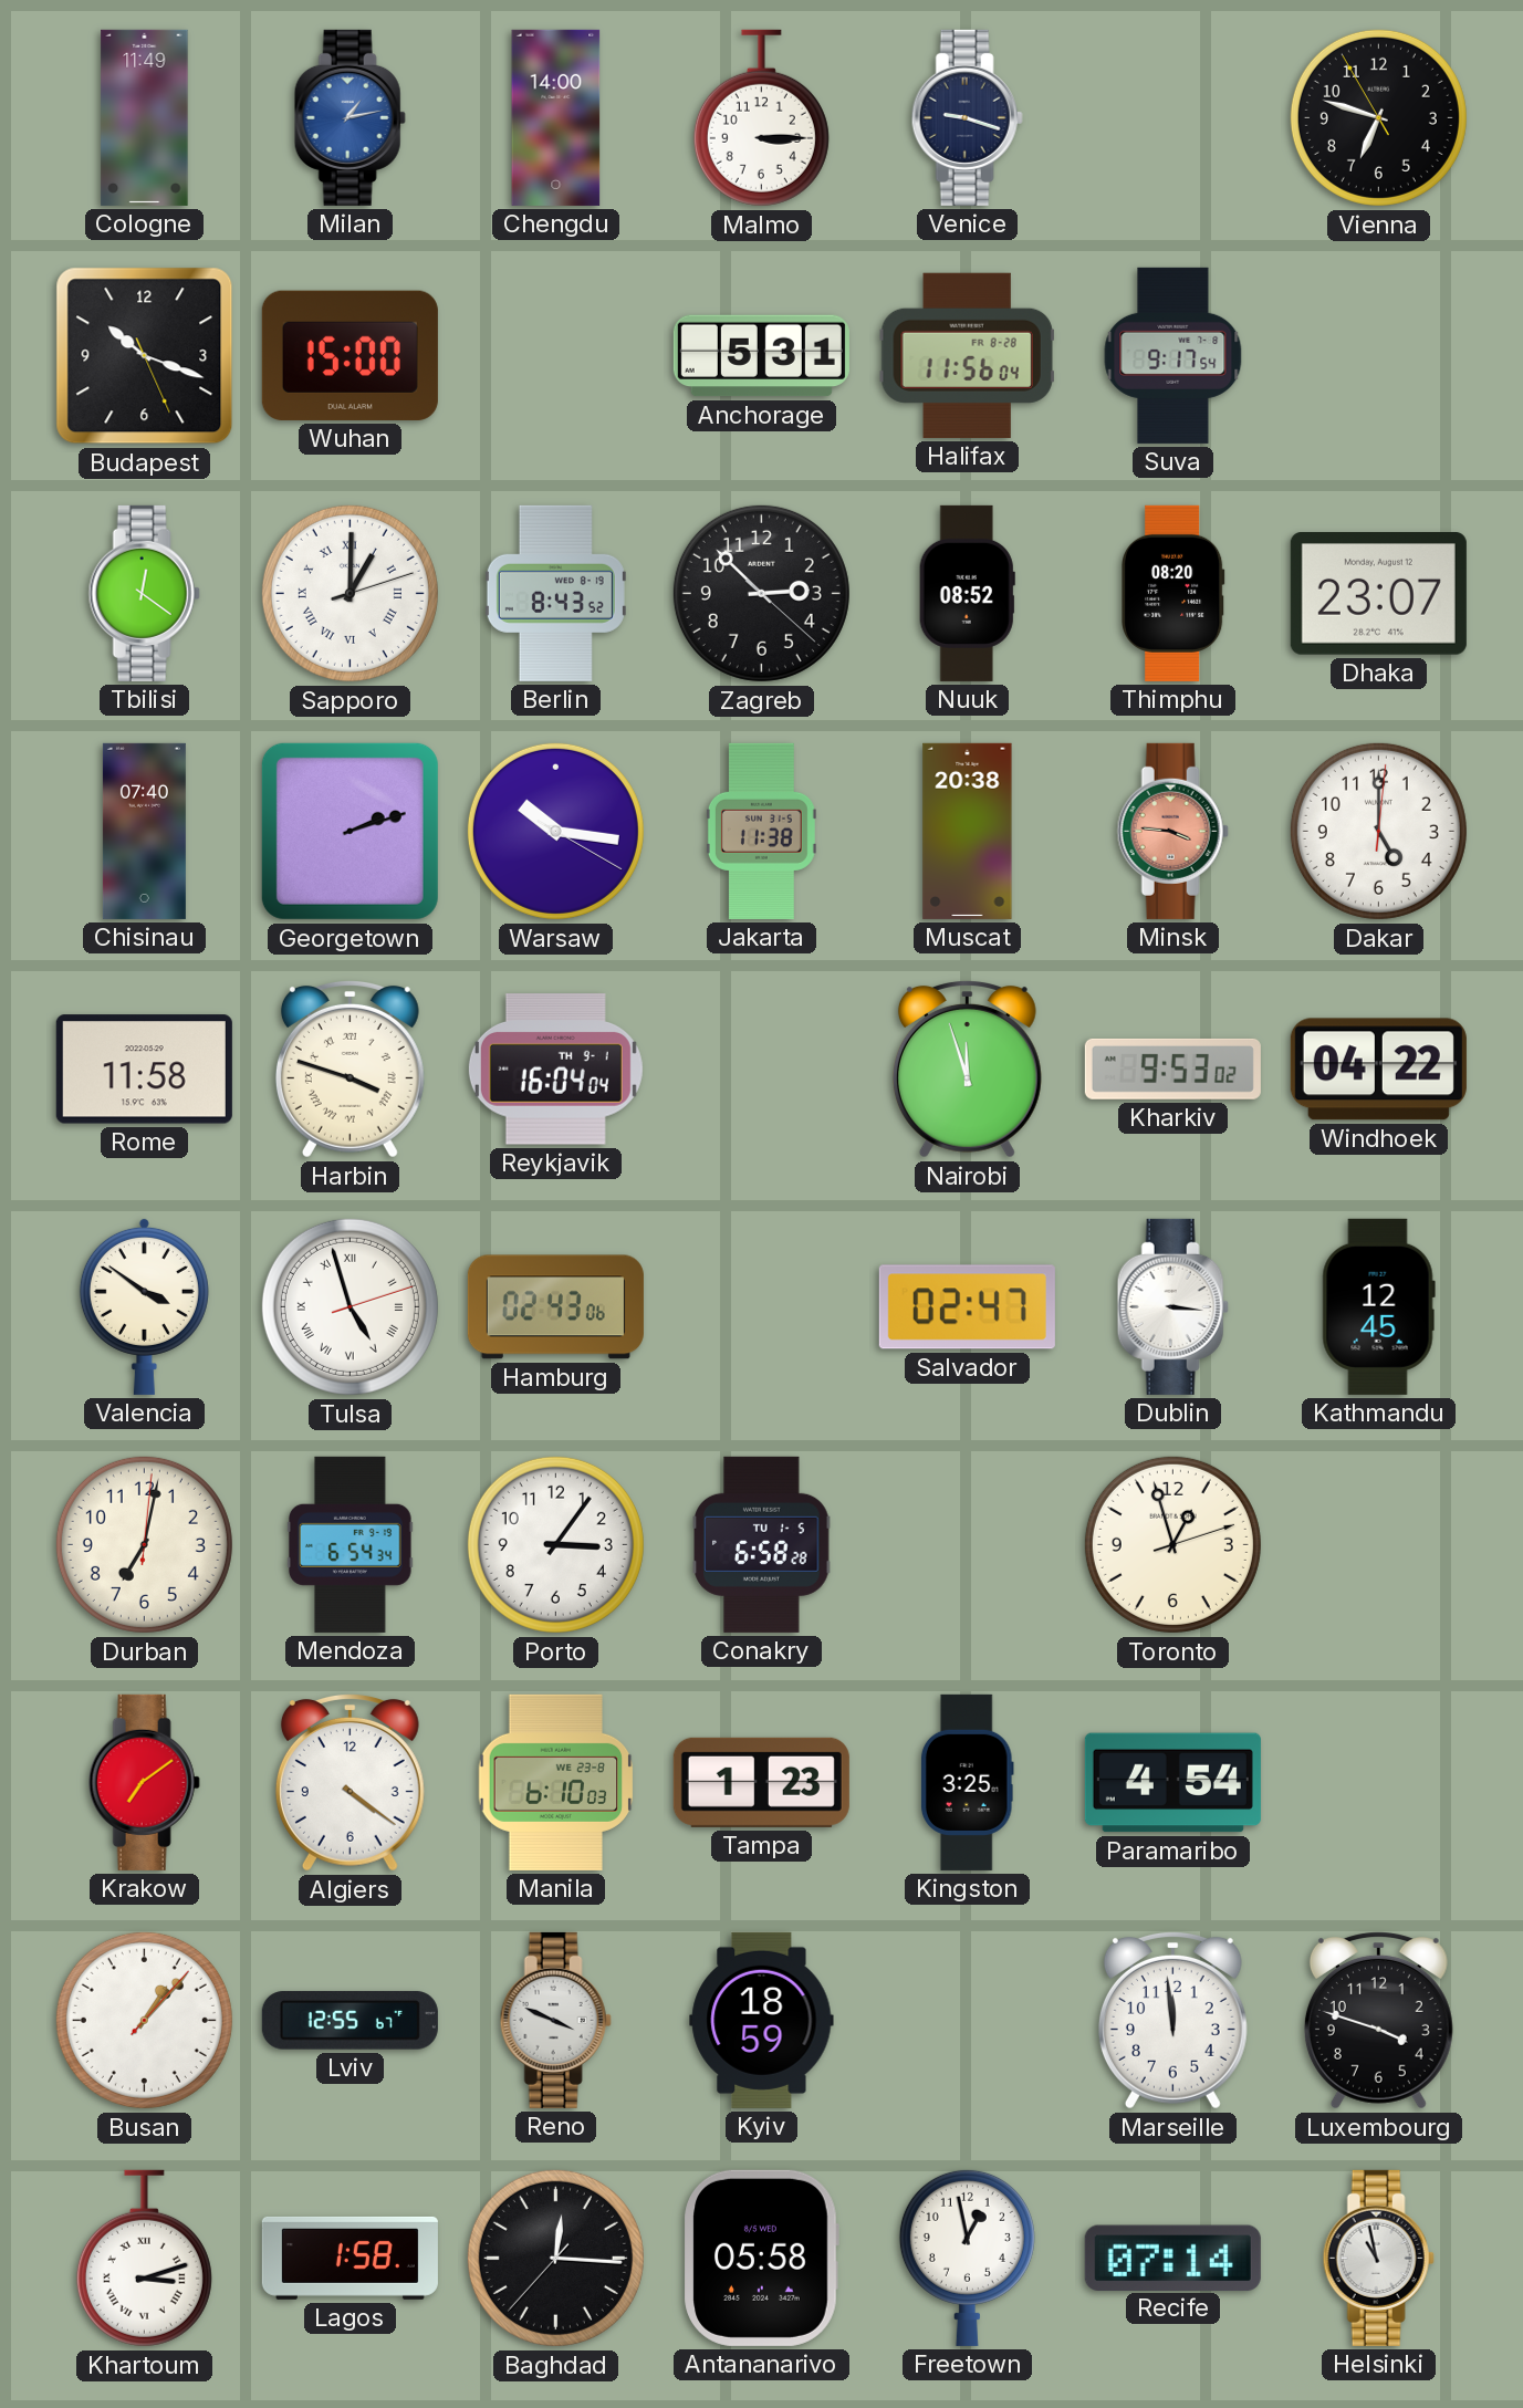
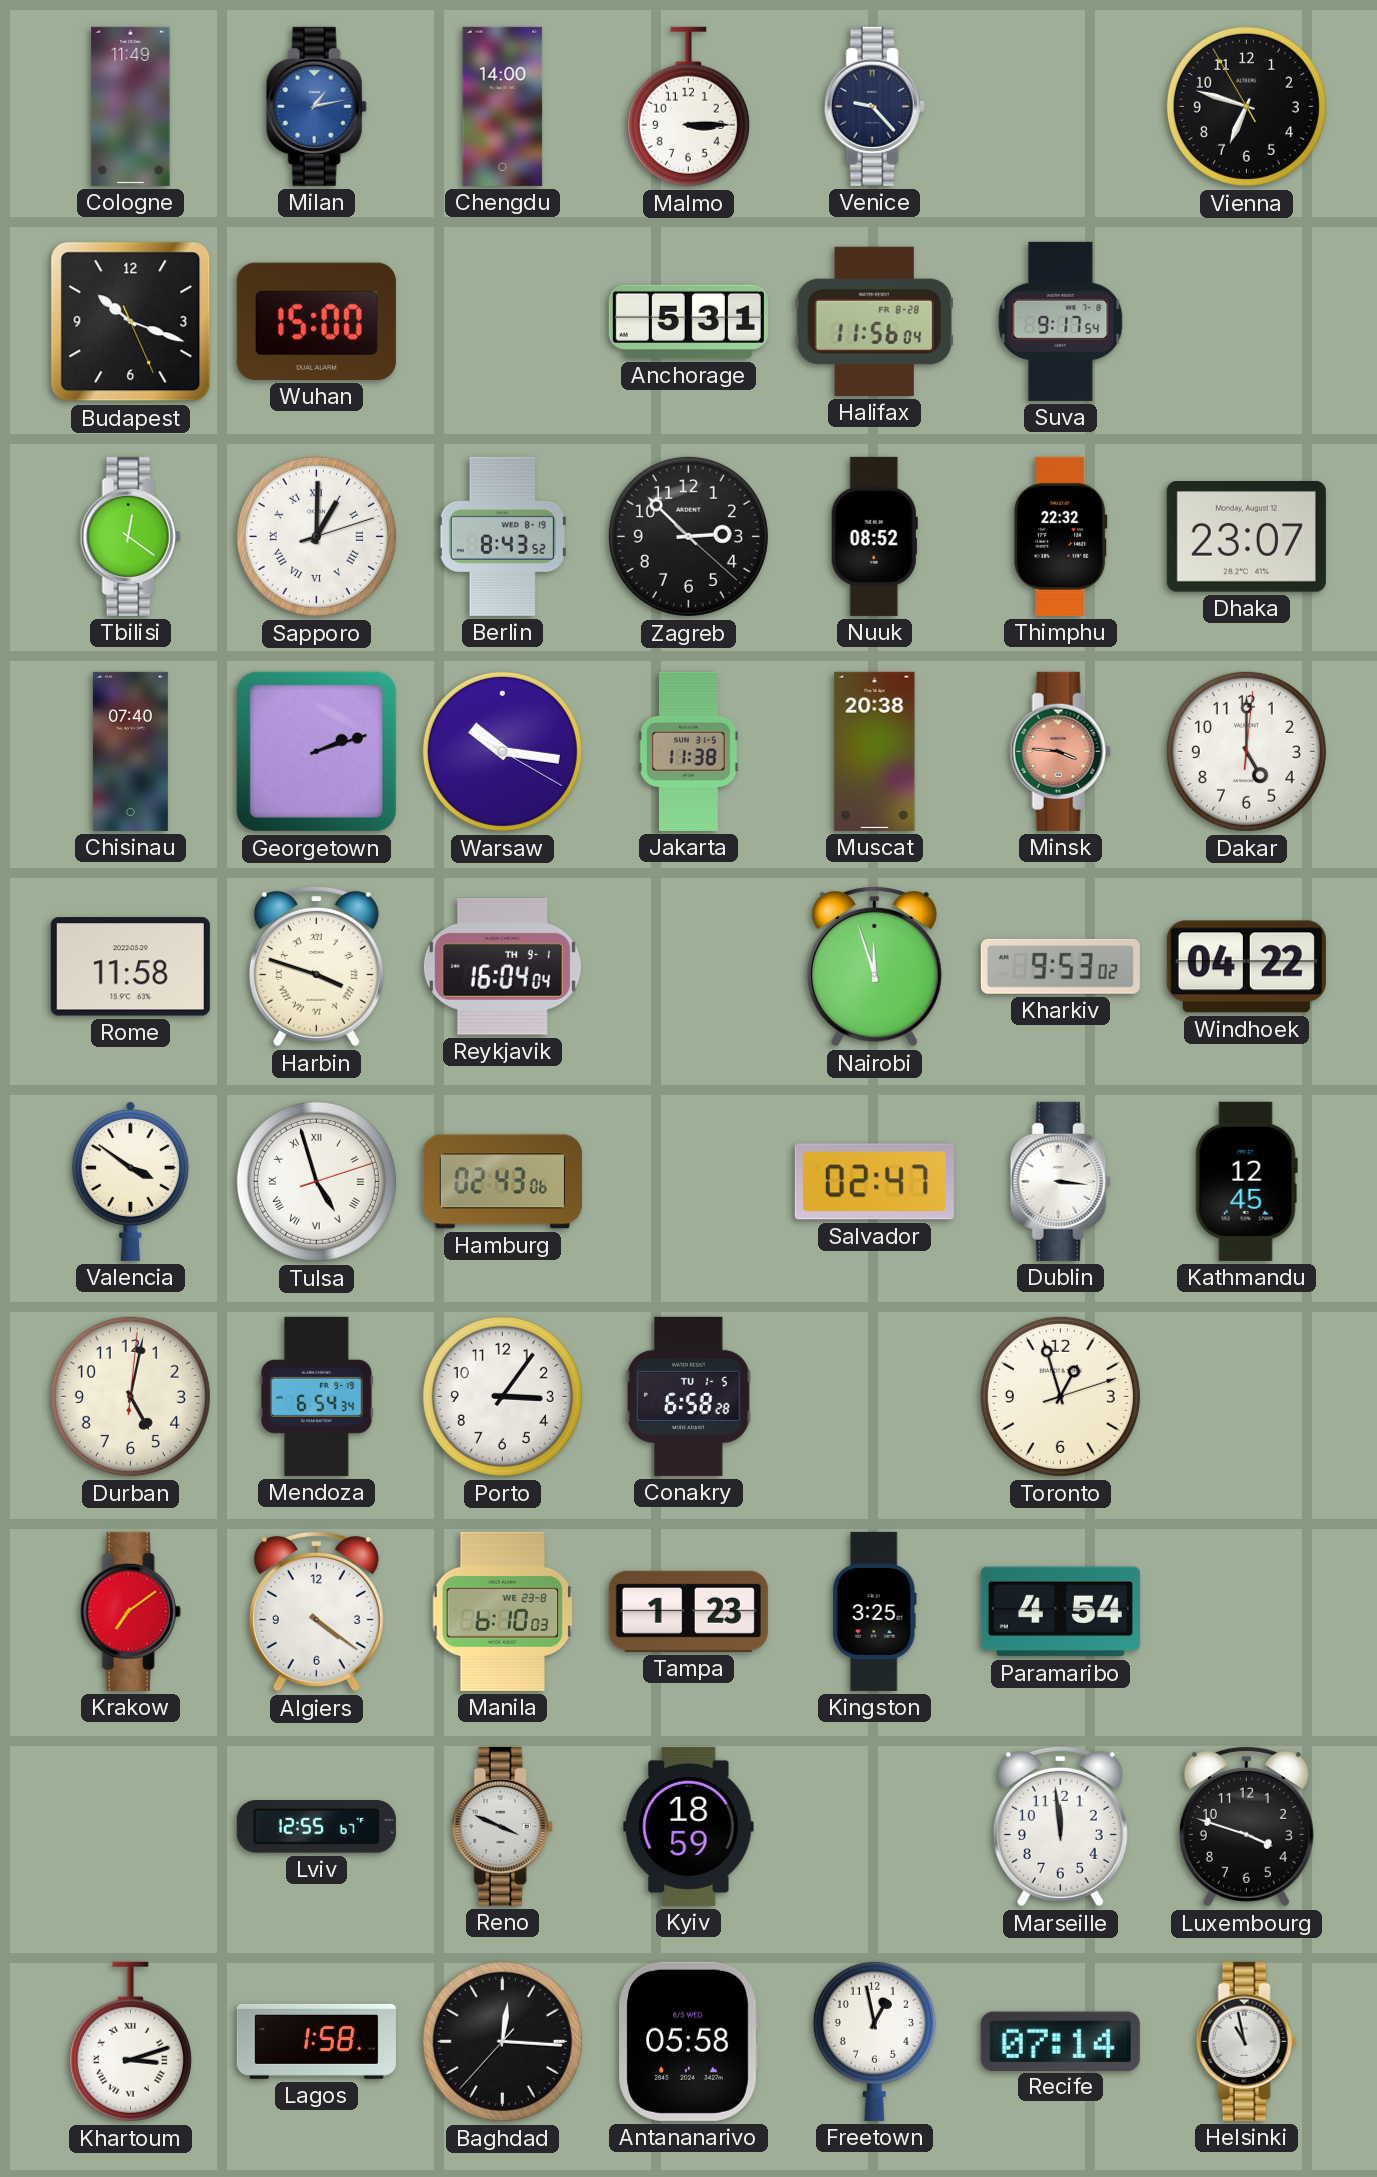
Venice: 9:18 -> 9:23
Thimphu: 08:20 -> 22:32
Durban: 7:02 -> 5:02
Busan: 1:07 -> none
